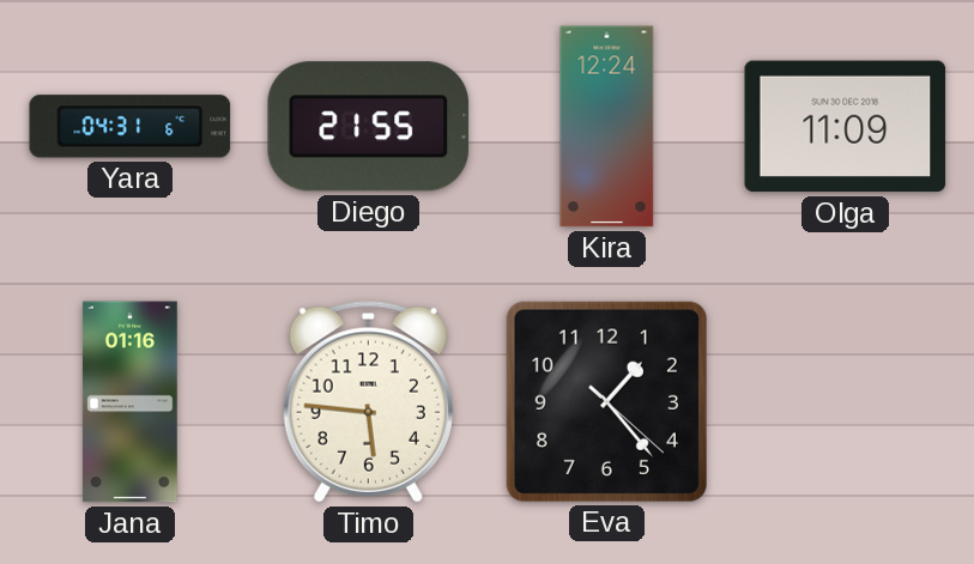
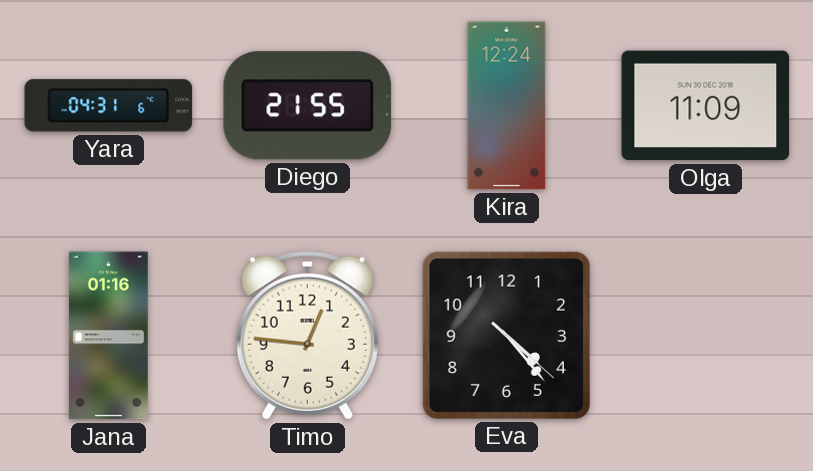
Timo: 5:46 -> 12:46
Eva: 1:23 -> 4:23
